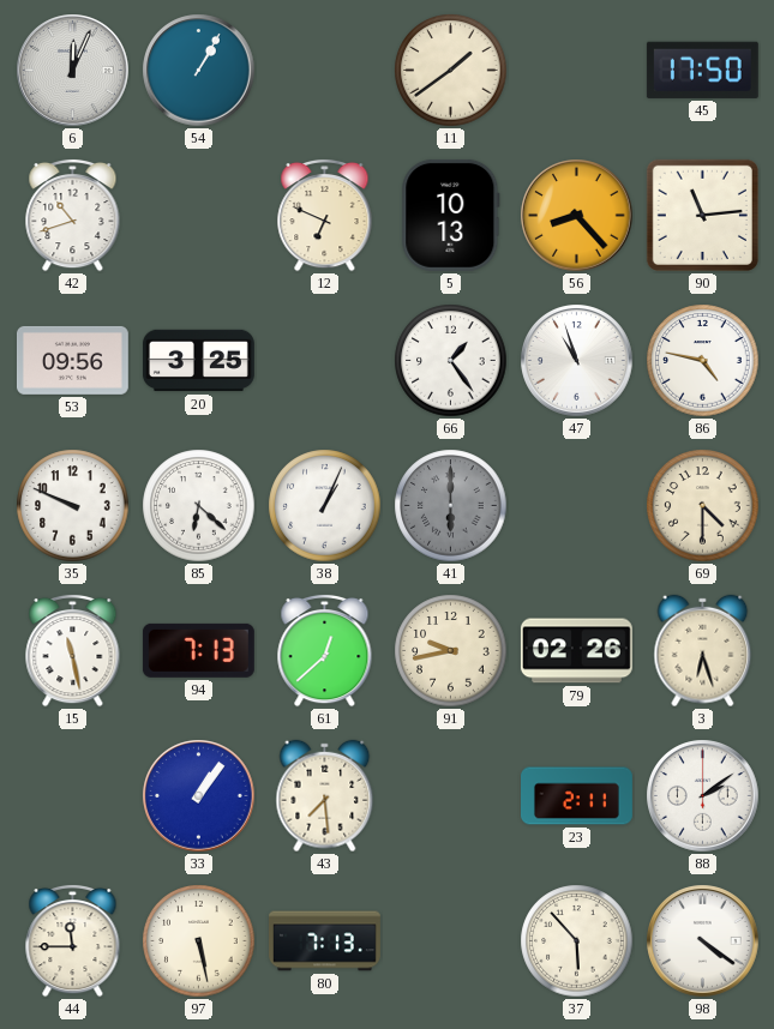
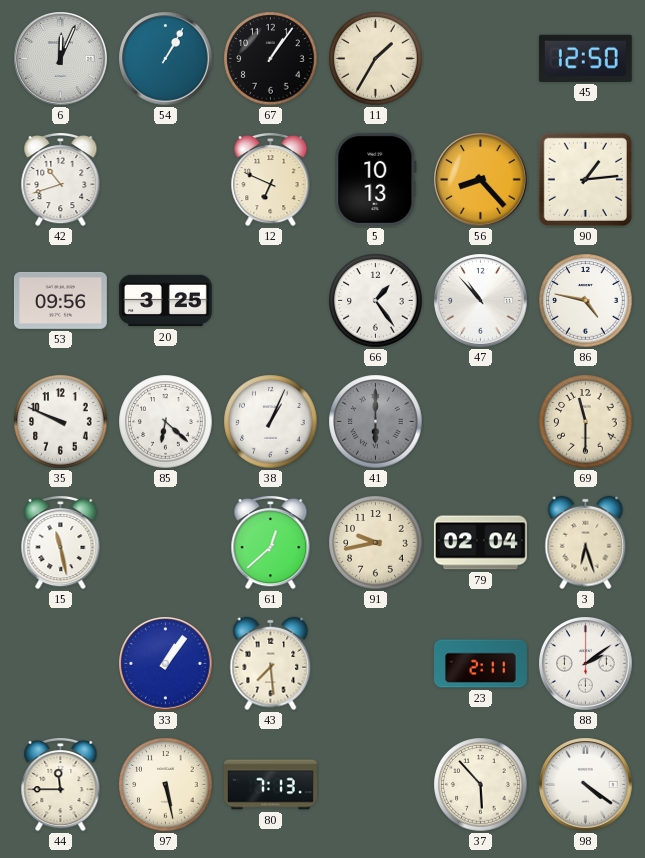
67: none -> 1:06
11: 1:39 -> 1:35
45: 17:50 -> 12:50
90: 11:14 -> 1:14
47: 10:57 -> 10:53
69: 4:30 -> 11:30
94: 7:13 -> none
79: 02:26 -> 02:04
